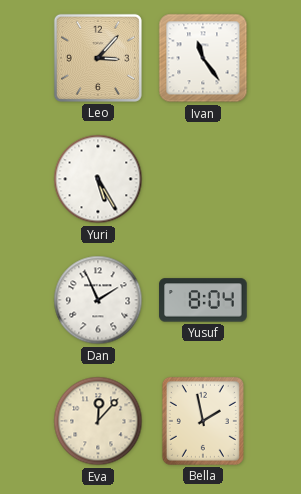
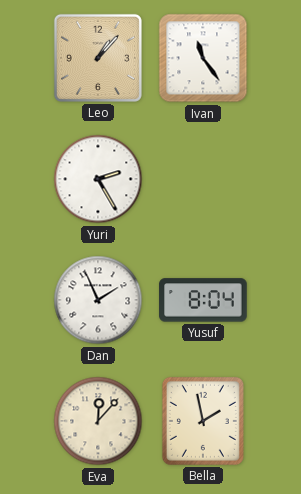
Leo: 3:07 -> 1:07
Yuri: 5:25 -> 2:25
